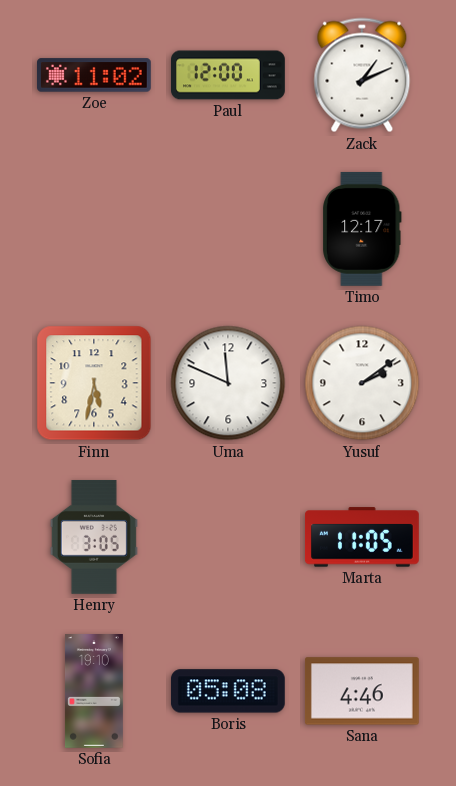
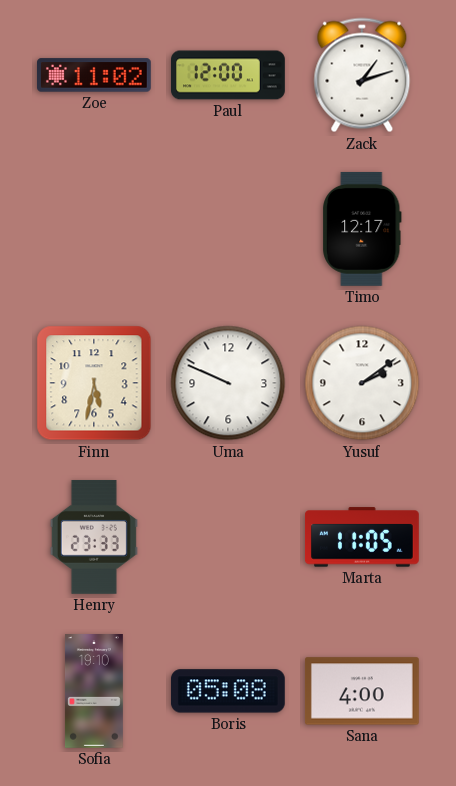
Zack: 1:11 -> 1:12
Uma: 11:49 -> 9:49
Henry: 3:05 -> 23:33
Sana: 4:46 -> 4:00
